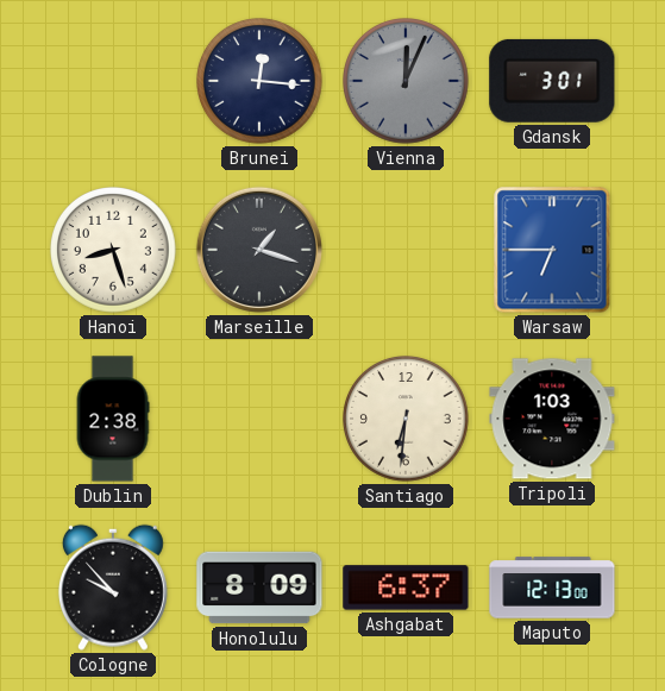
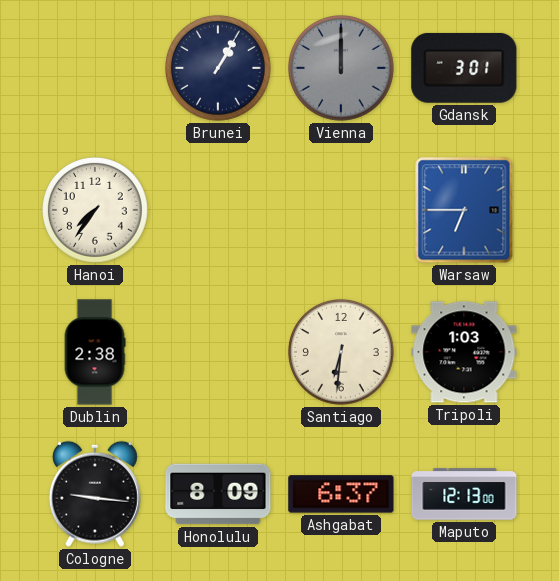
Brunei: 12:16 -> 1:05
Vienna: 12:04 -> 12:00
Hanoi: 8:27 -> 7:36
Marseille: 1:18 -> none
Cologne: 9:53 -> 9:16
